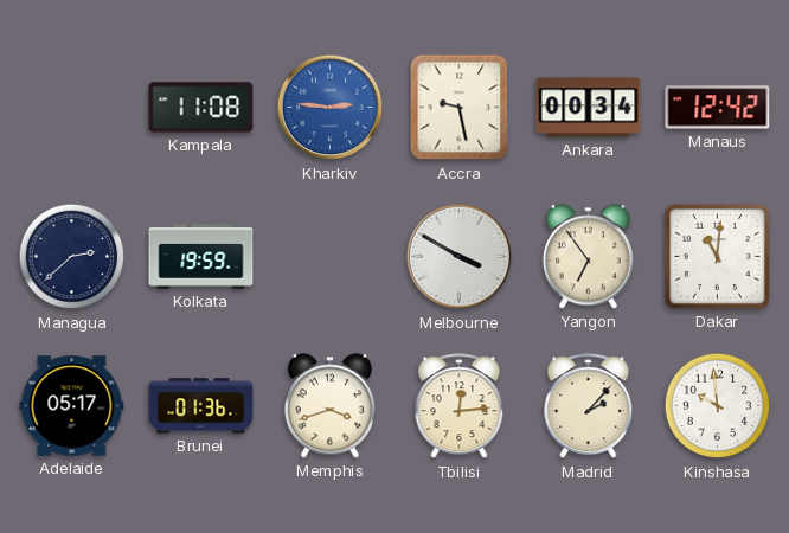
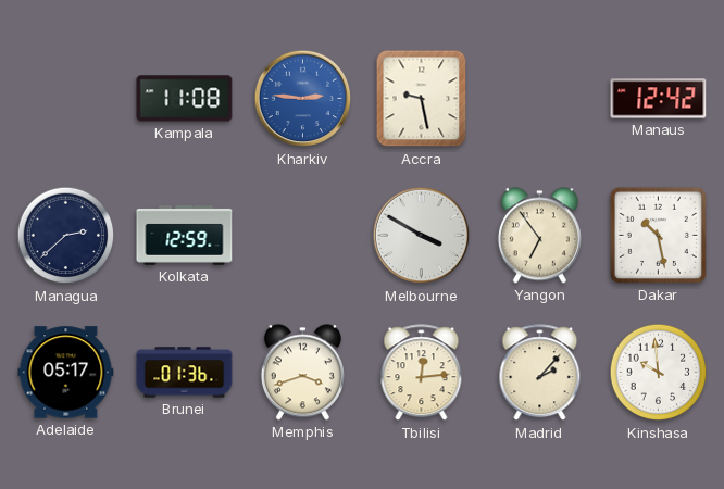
Ankara: 00:34 -> none
Kolkata: 19:59 -> 12:59
Dakar: 11:01 -> 10:28
